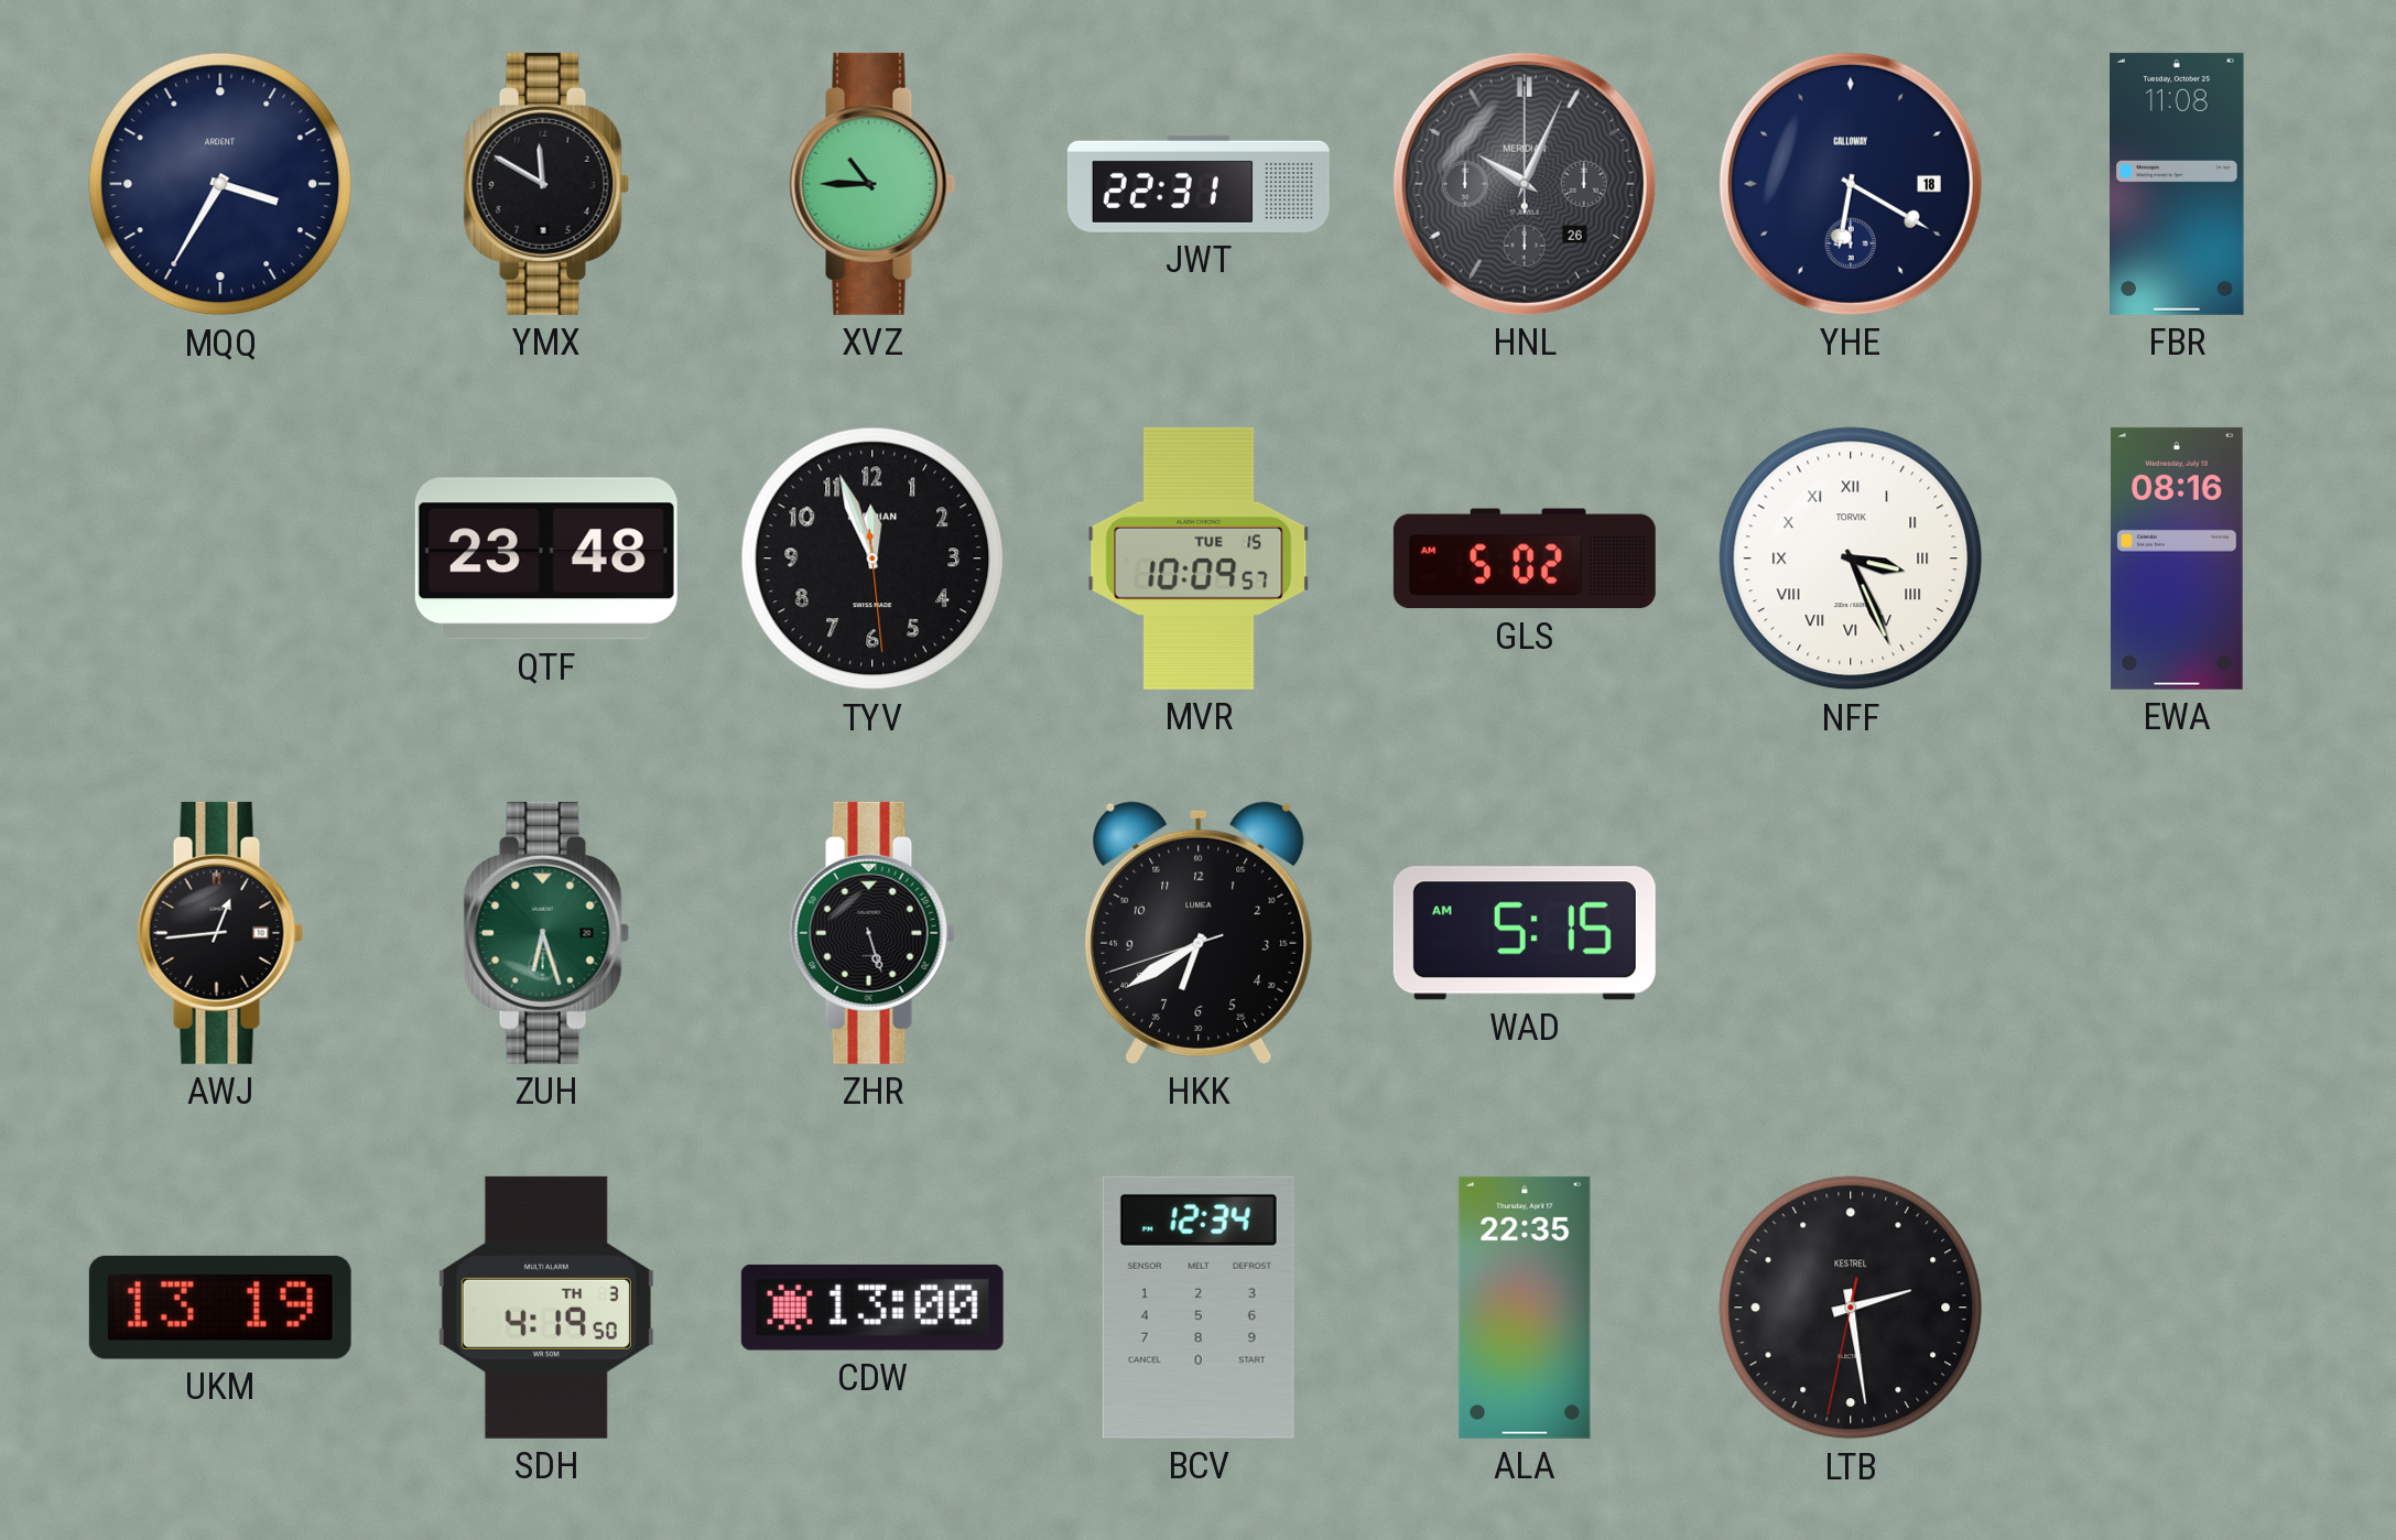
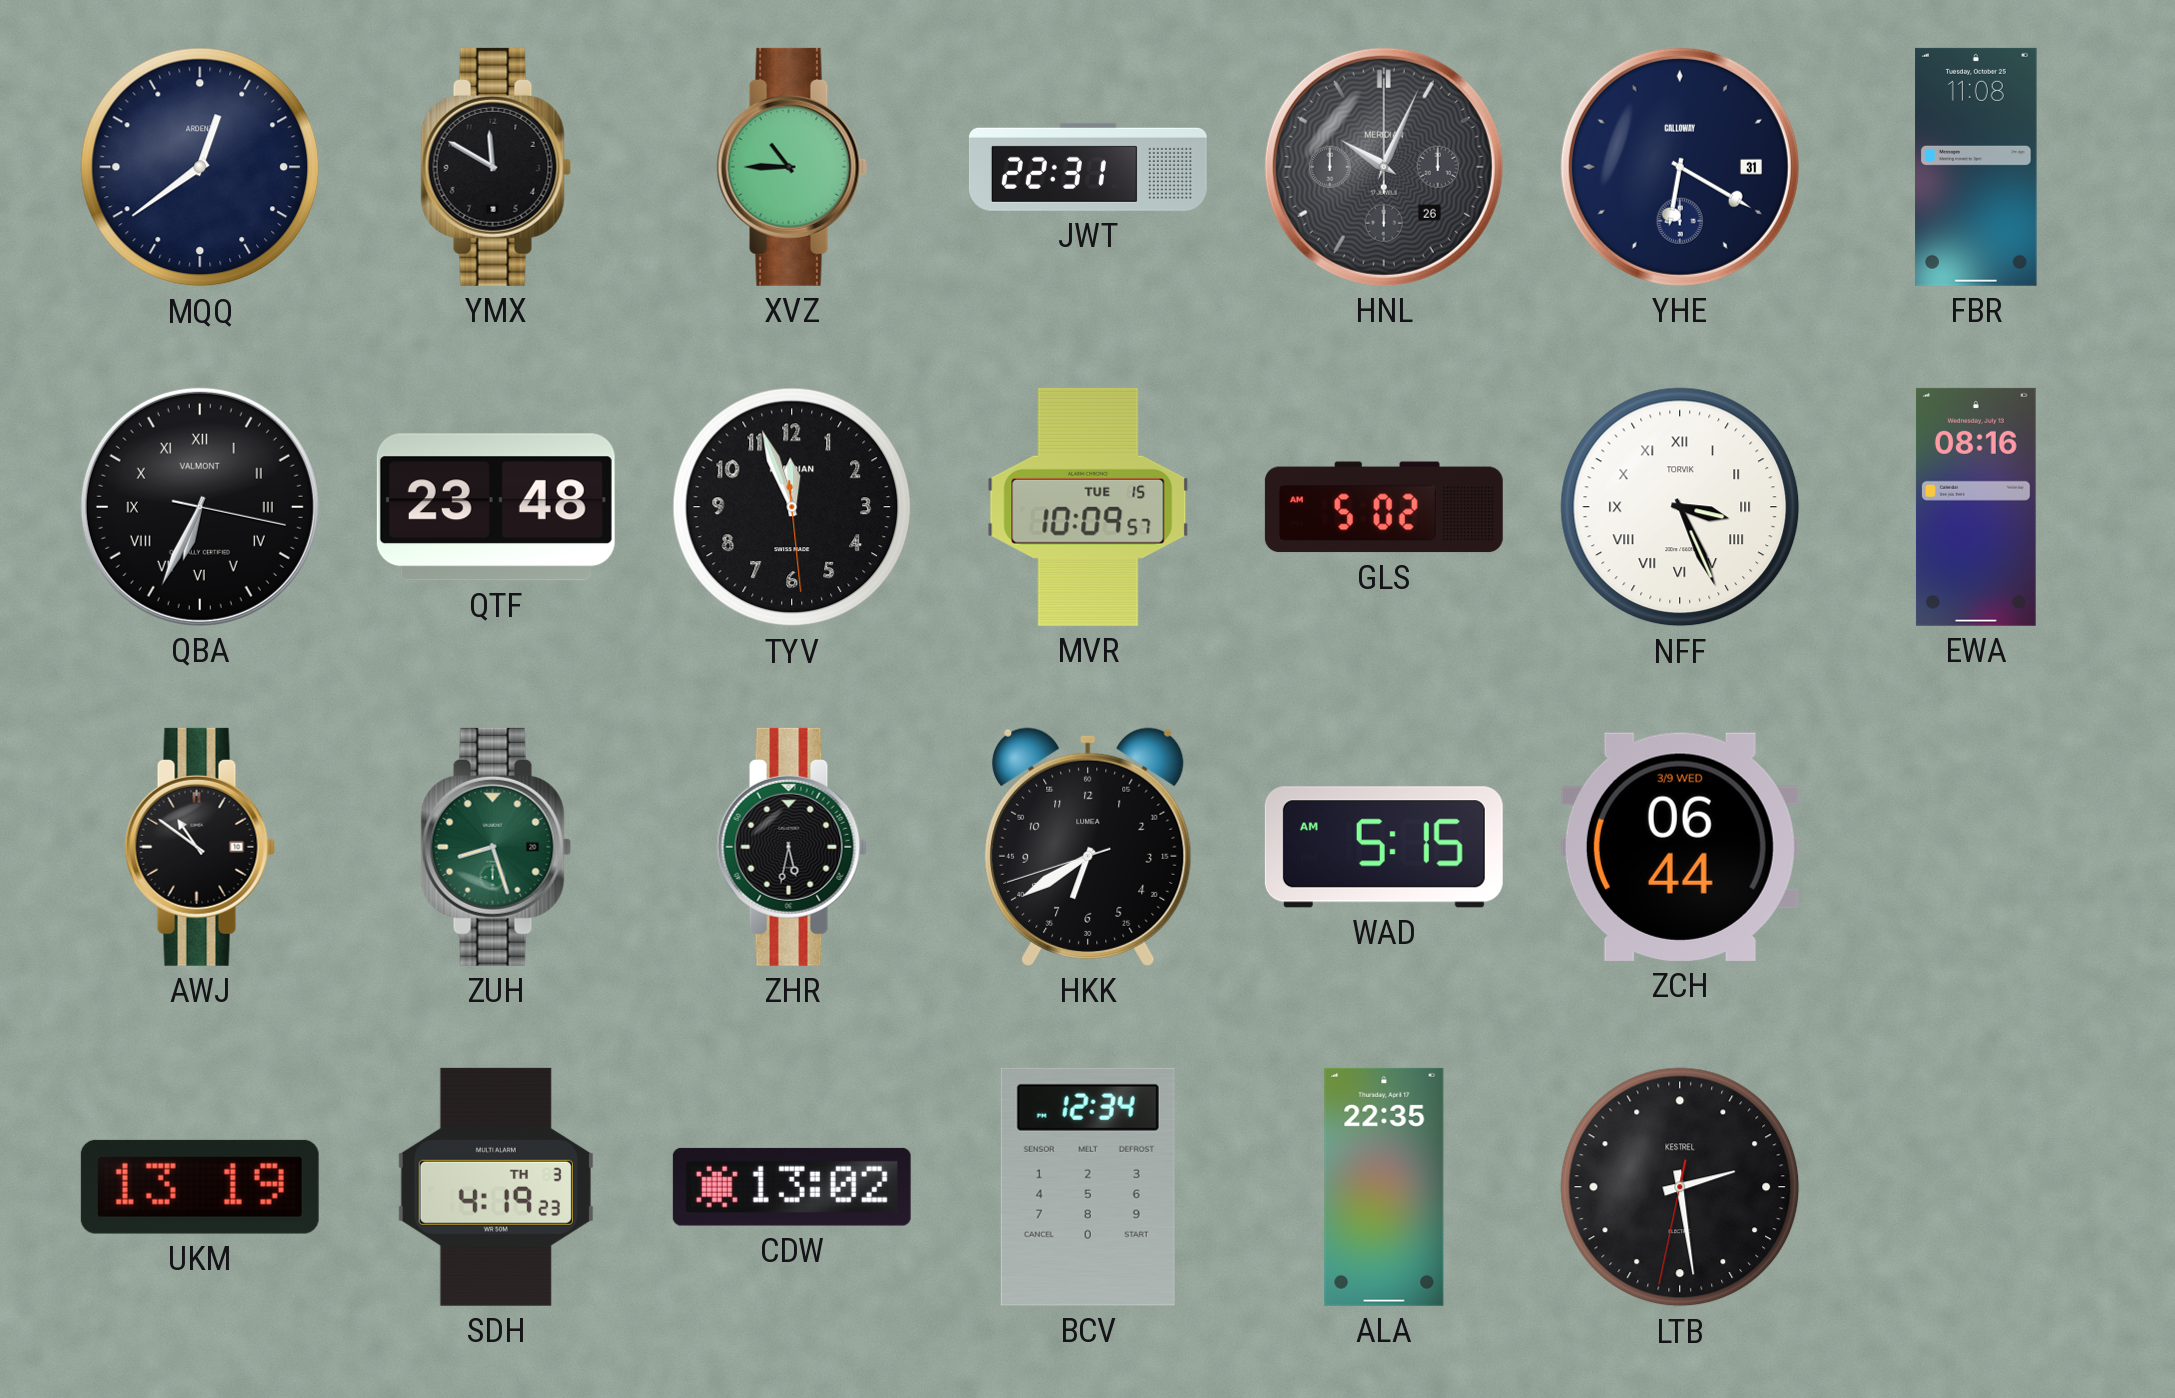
MQQ: 3:35 -> 12:39
YHE date: 18 -> 31
QBA: none -> 6:34
AWJ: 12:44 -> 10:51
ZUH: 6:27 -> 8:27
ZHR: 5:27 -> 5:32
ZCH: none -> 06:44
SDH: 4:19:50 -> 4:19:23
CDW: 13:00 -> 13:02
